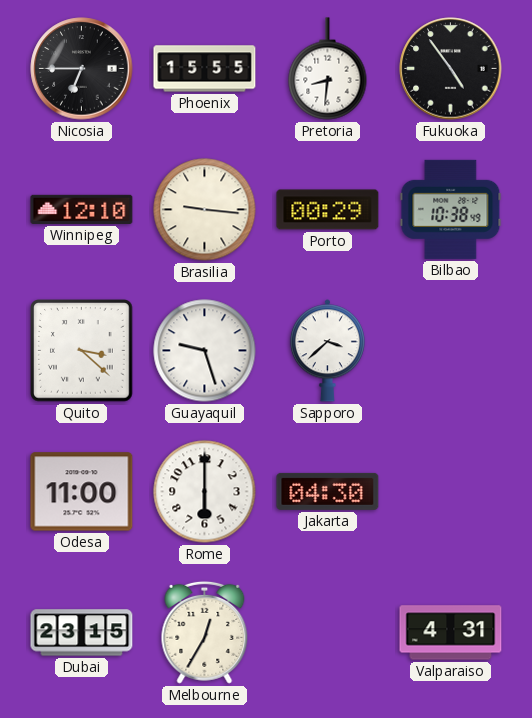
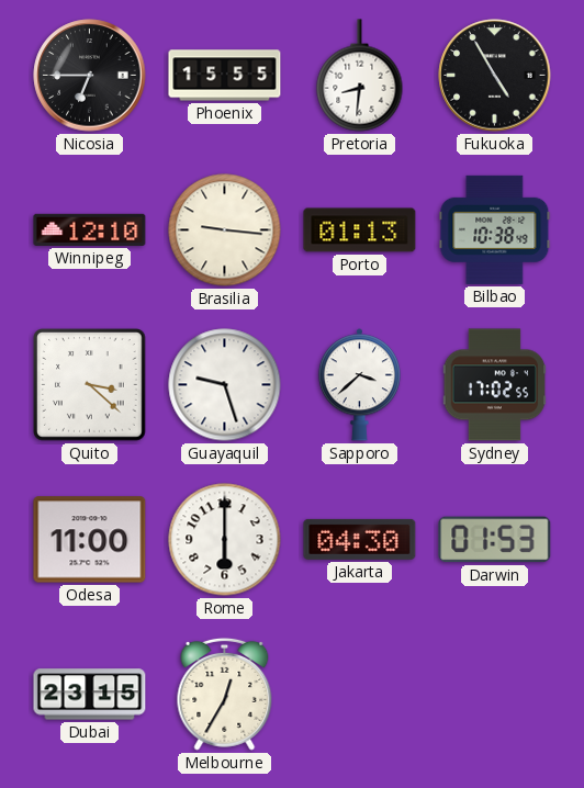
Fukuoka: 4:54 -> 4:55
Porto: 00:29 -> 01:13
Sydney: none -> 17:02
Darwin: none -> 01:53
Valparaiso: 4:31 -> none
